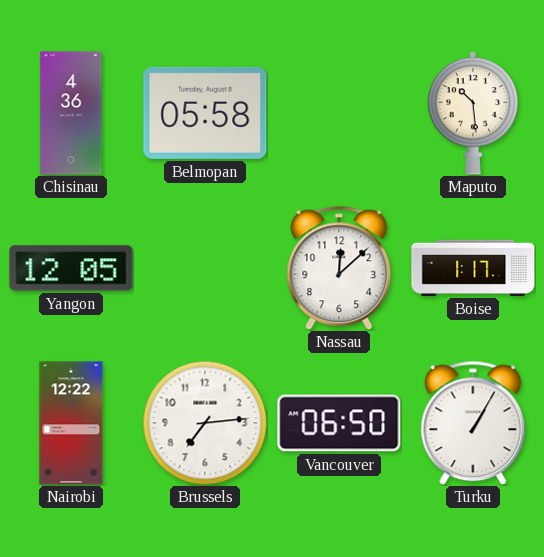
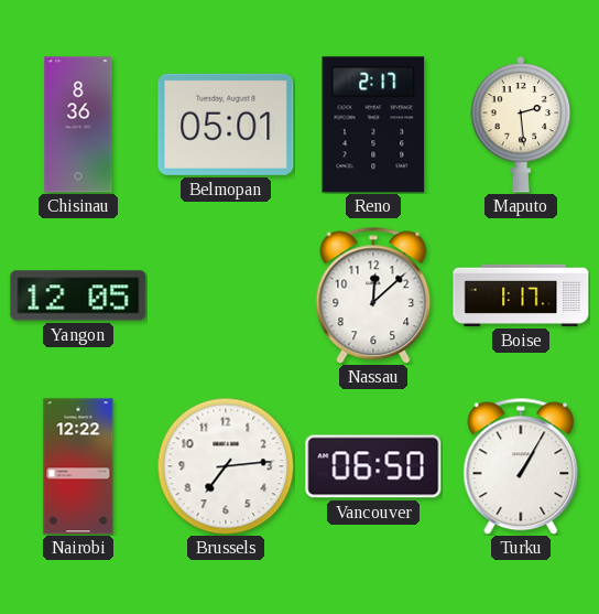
Chisinau: 4:36 -> 8:36
Belmopan: 05:58 -> 05:01
Reno: none -> 2:17
Maputo: 10:29 -> 2:29
